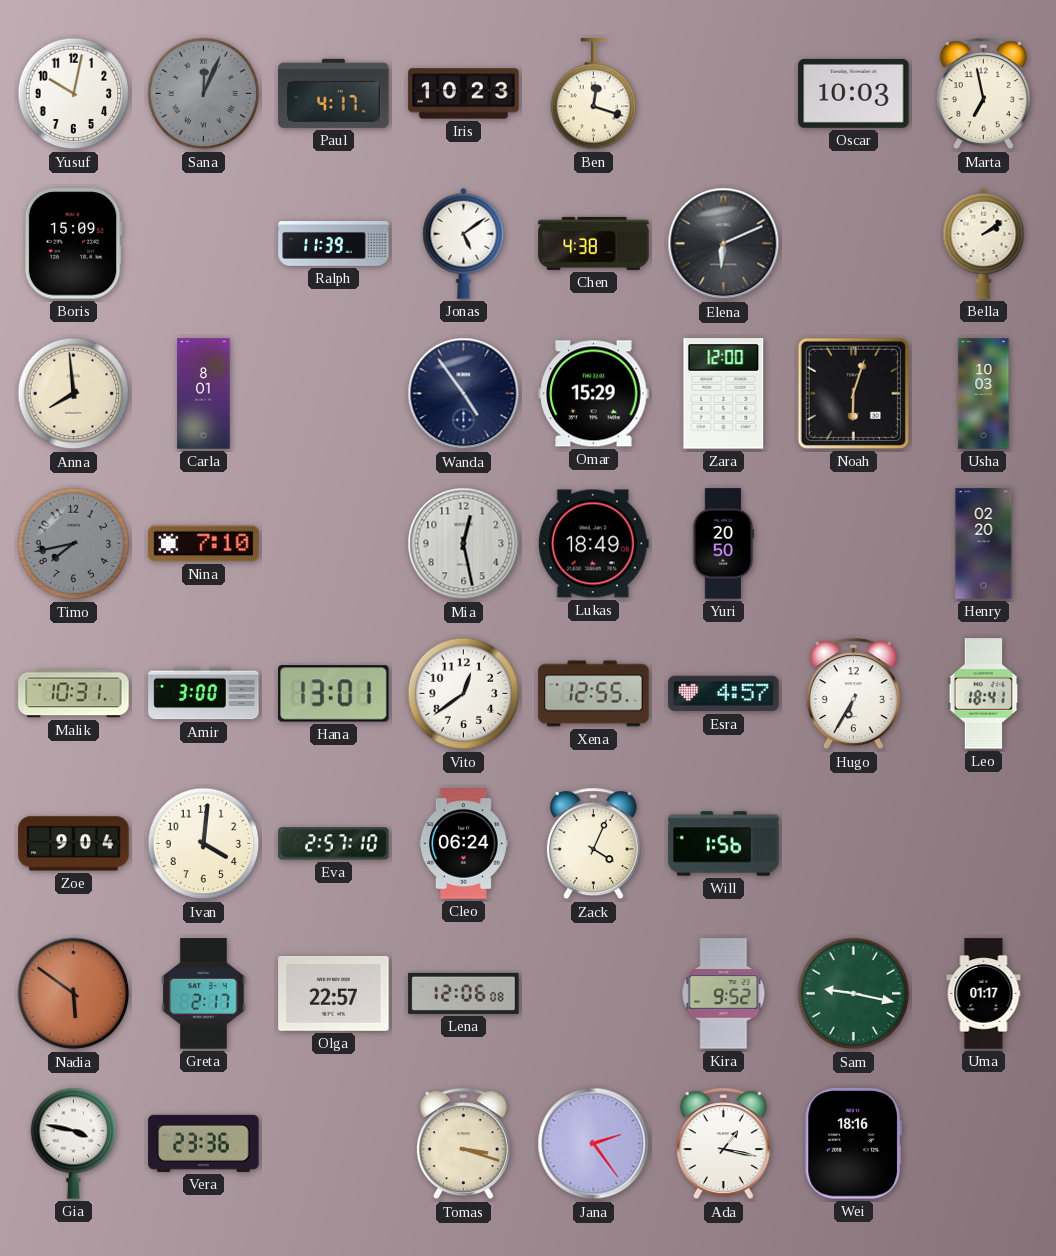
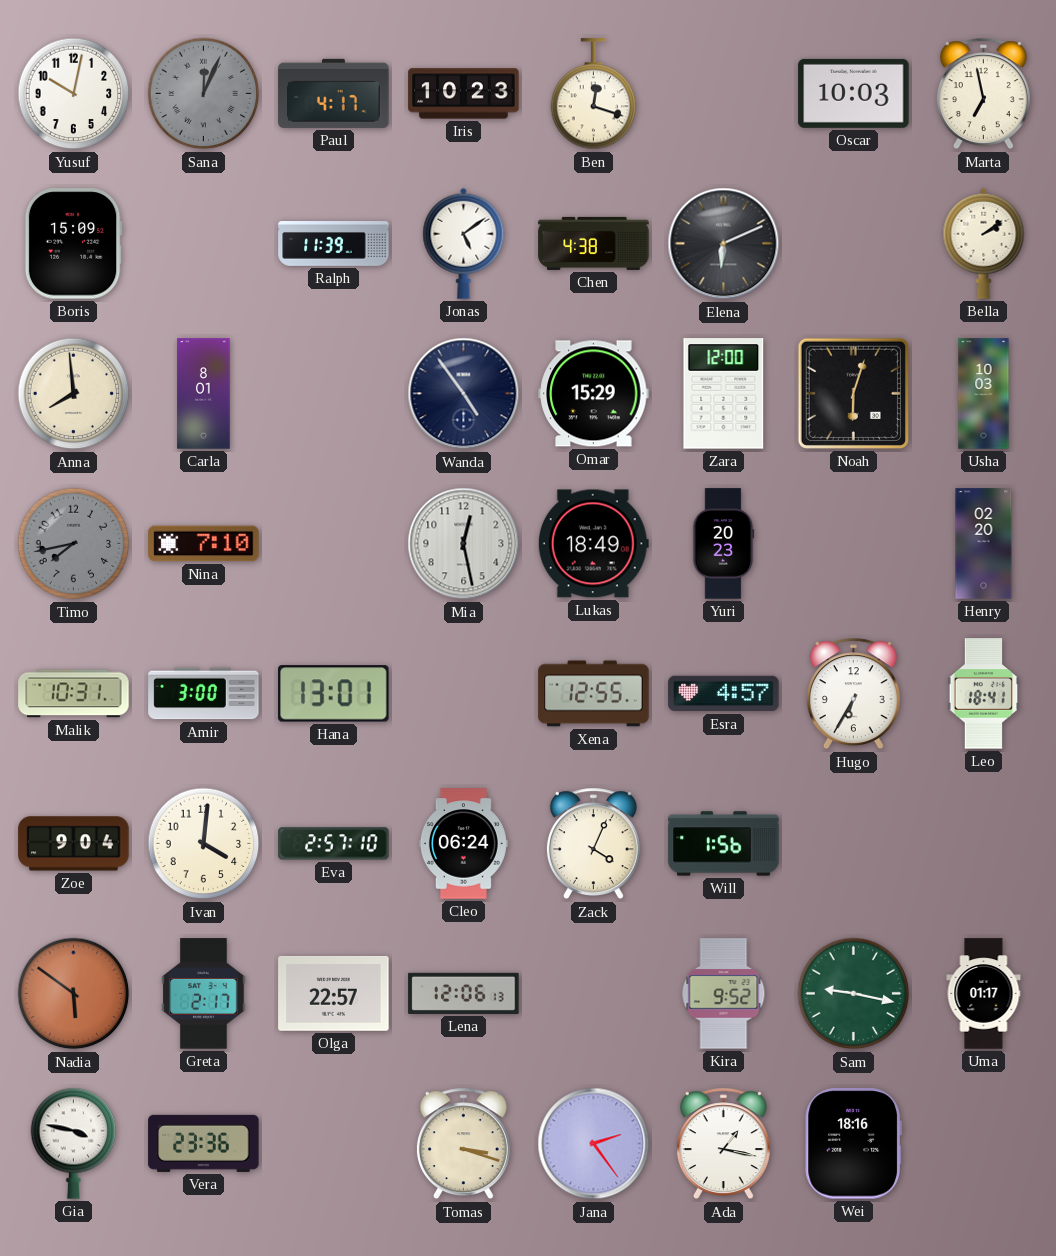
Yuri: 20:50 -> 20:23
Vito: 12:39 -> none
Lena: 12:06:08 -> 12:06:13
